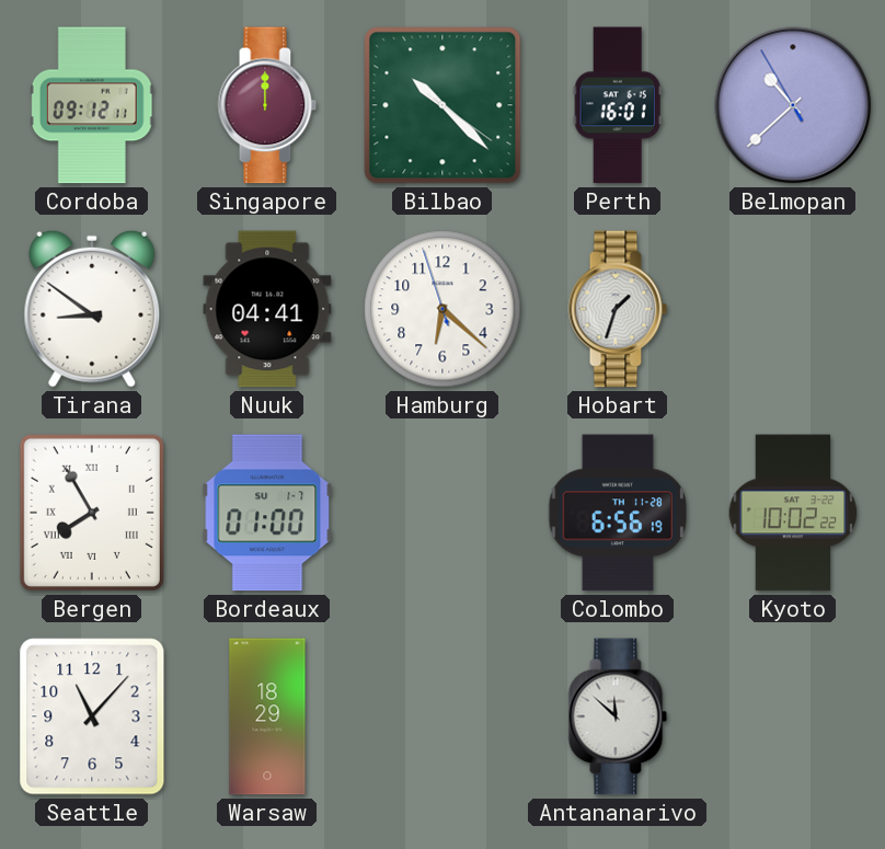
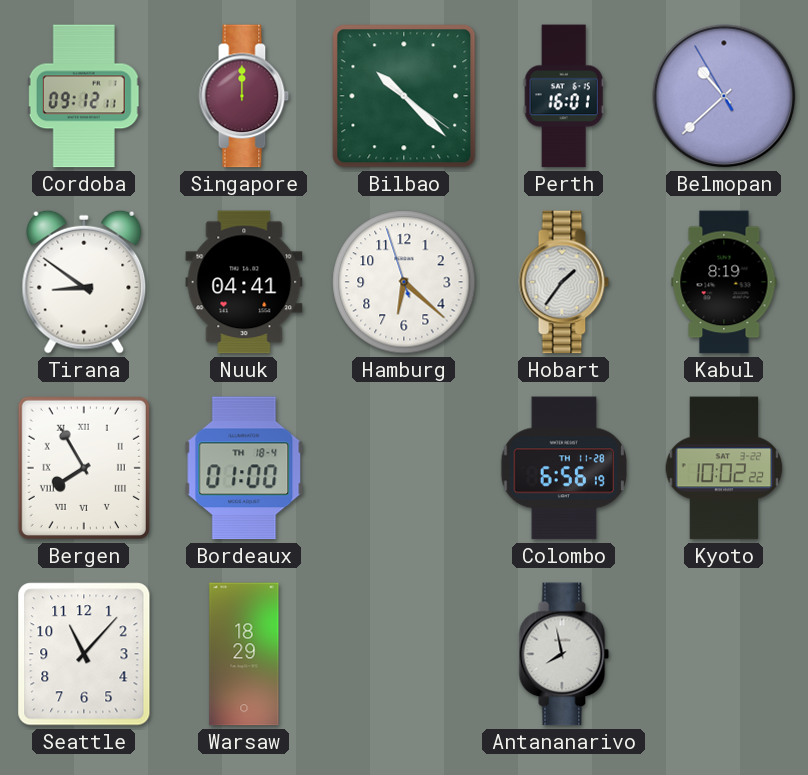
Hobart: 1:33 -> 1:36
Kabul: none -> 8:19
Bordeaux date: SU 1-7 -> TH 18-4
Antananarivo: 11:52 -> 7:58
